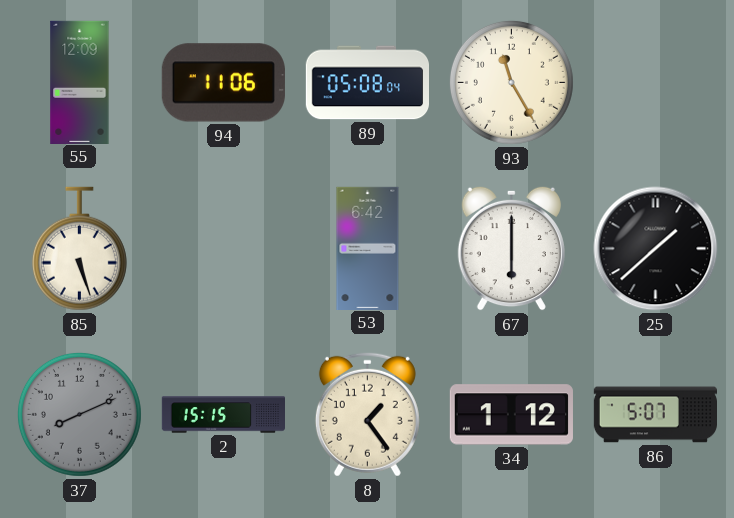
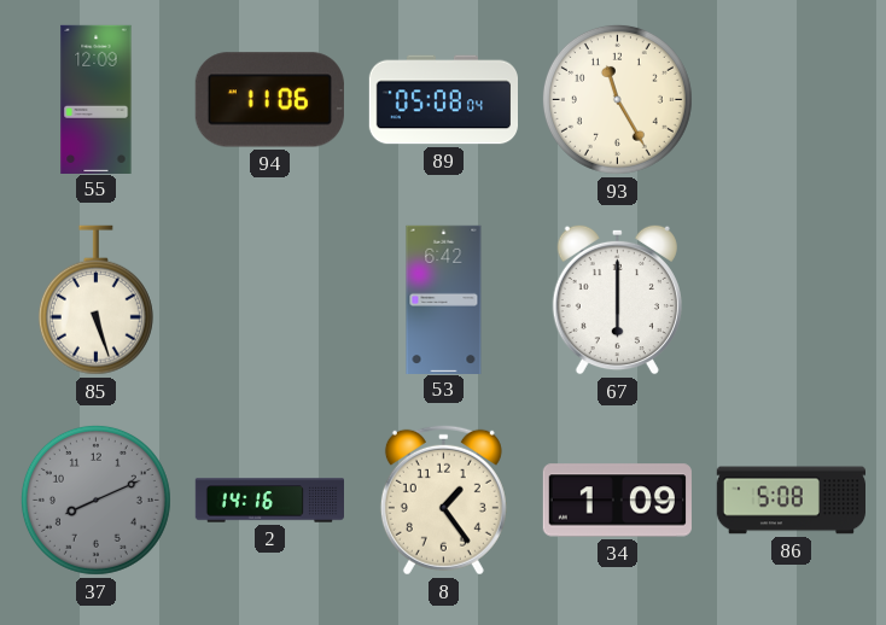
25: 1:38 -> none
2: 15:15 -> 14:16
34: 1:12 -> 1:09
86: 5:07 -> 5:08
